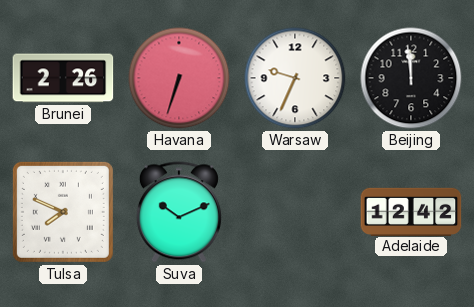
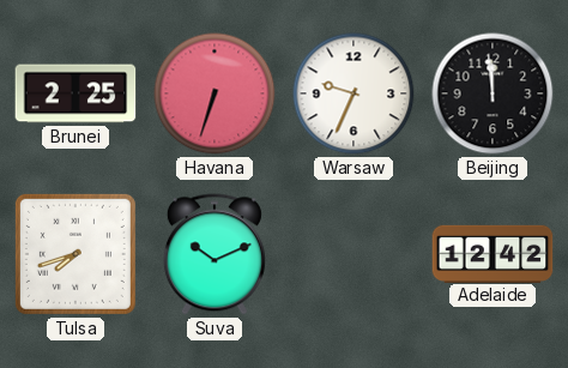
Brunei: 2:26 -> 2:25
Tulsa: 7:49 -> 7:42
